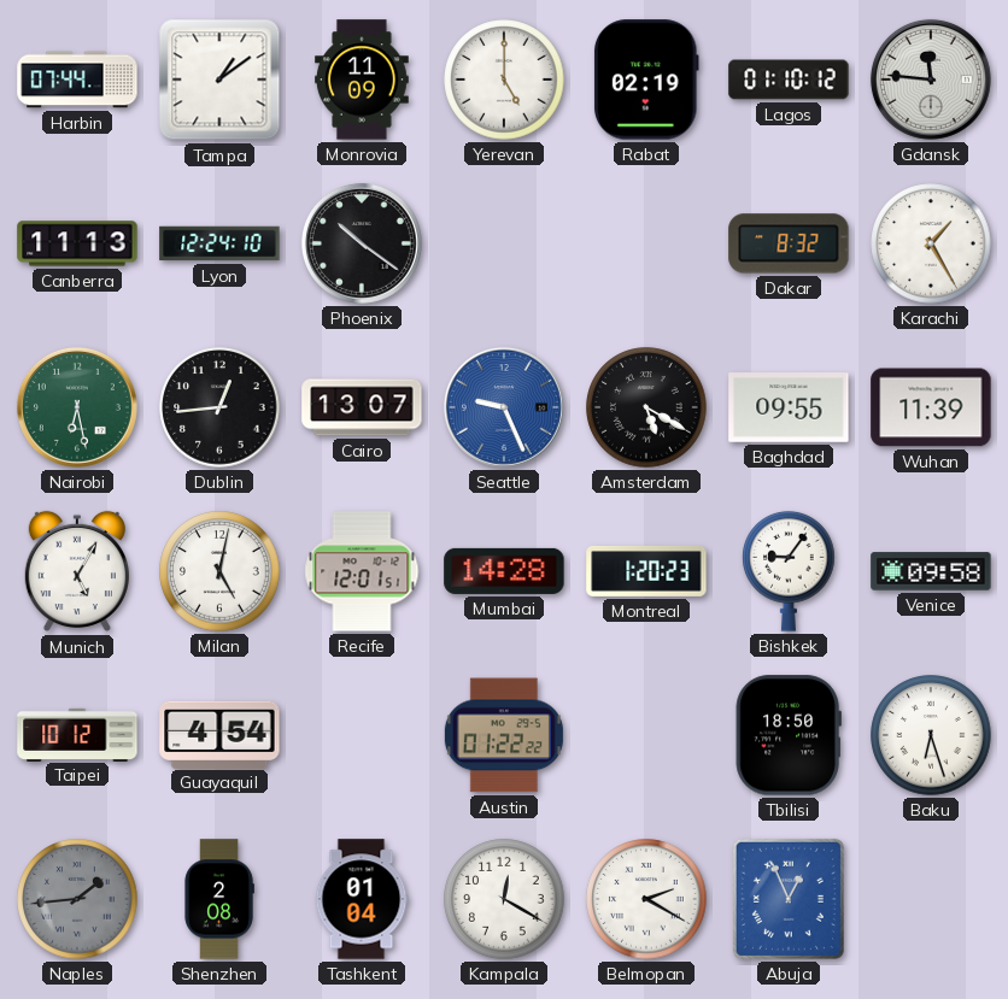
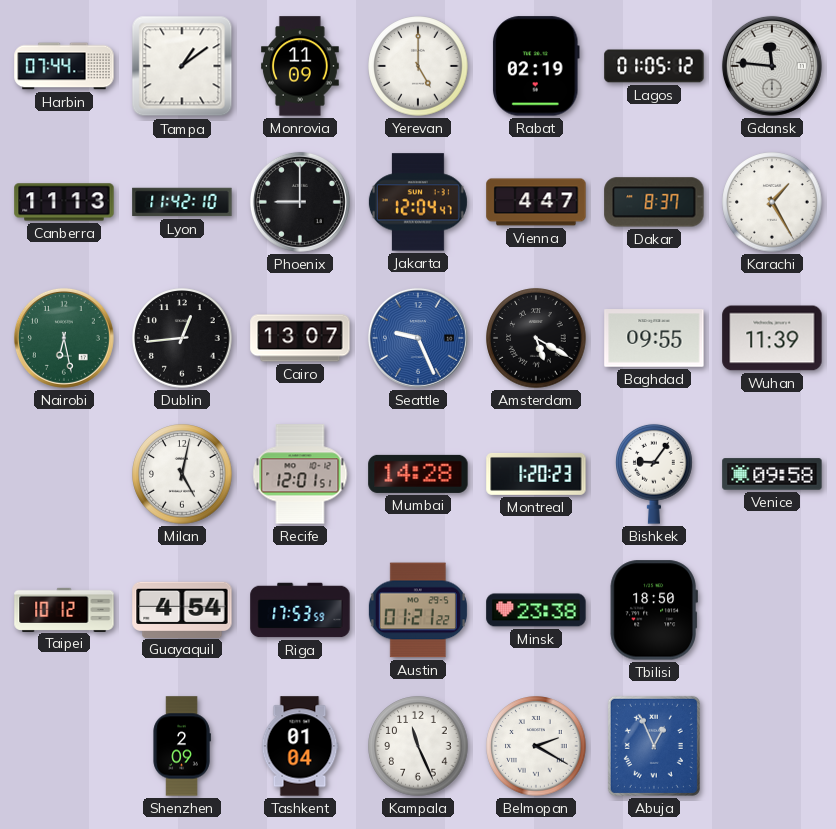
Lagos: 01:10 -> 01:05
Lyon: 12:24 -> 11:42
Phoenix: 10:21 -> 9:00
Jakarta: none -> 12:04
Vienna: none -> 4:47
Dakar: 8:32 -> 8:37
Munich: 5:05 -> none
Riga: none -> 17:53
Austin: 01:22 -> 01:21
Minsk: none -> 23:38
Baku: 6:27 -> none
Naples: 1:44 -> none
Shenzhen: 2:08 -> 2:09
Kampala: 12:20 -> 11:26
